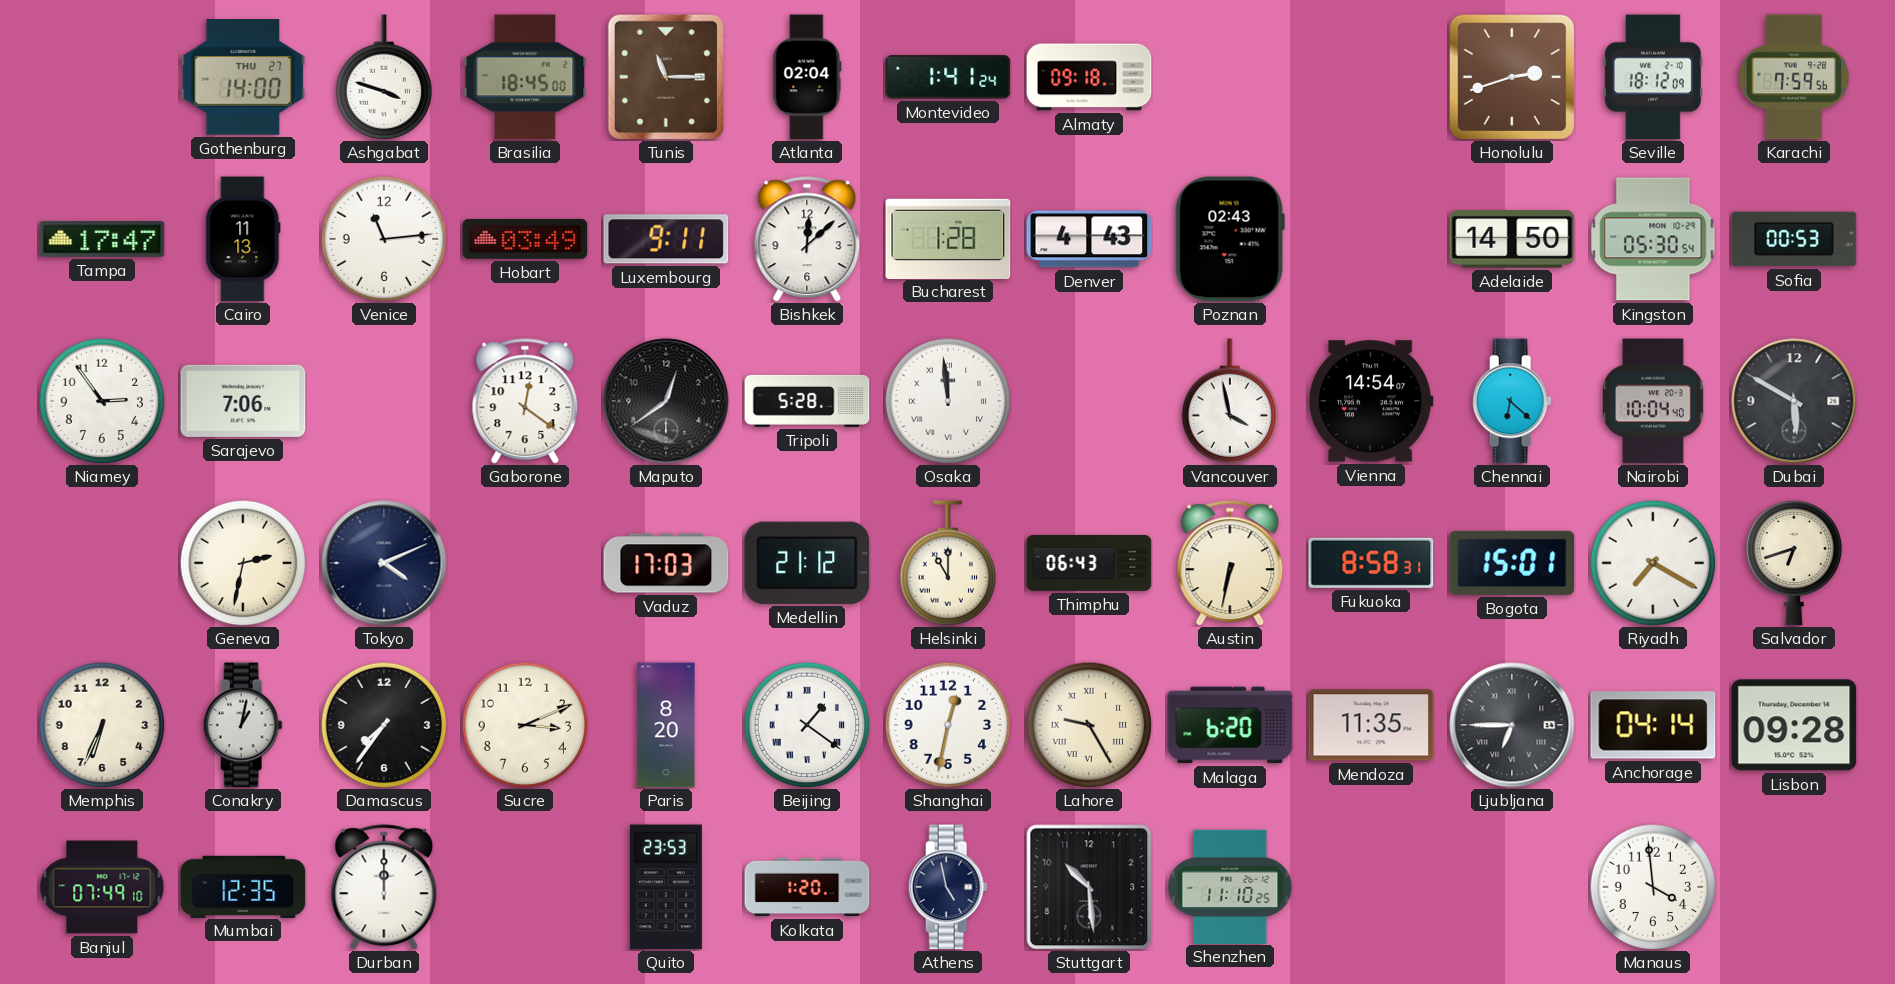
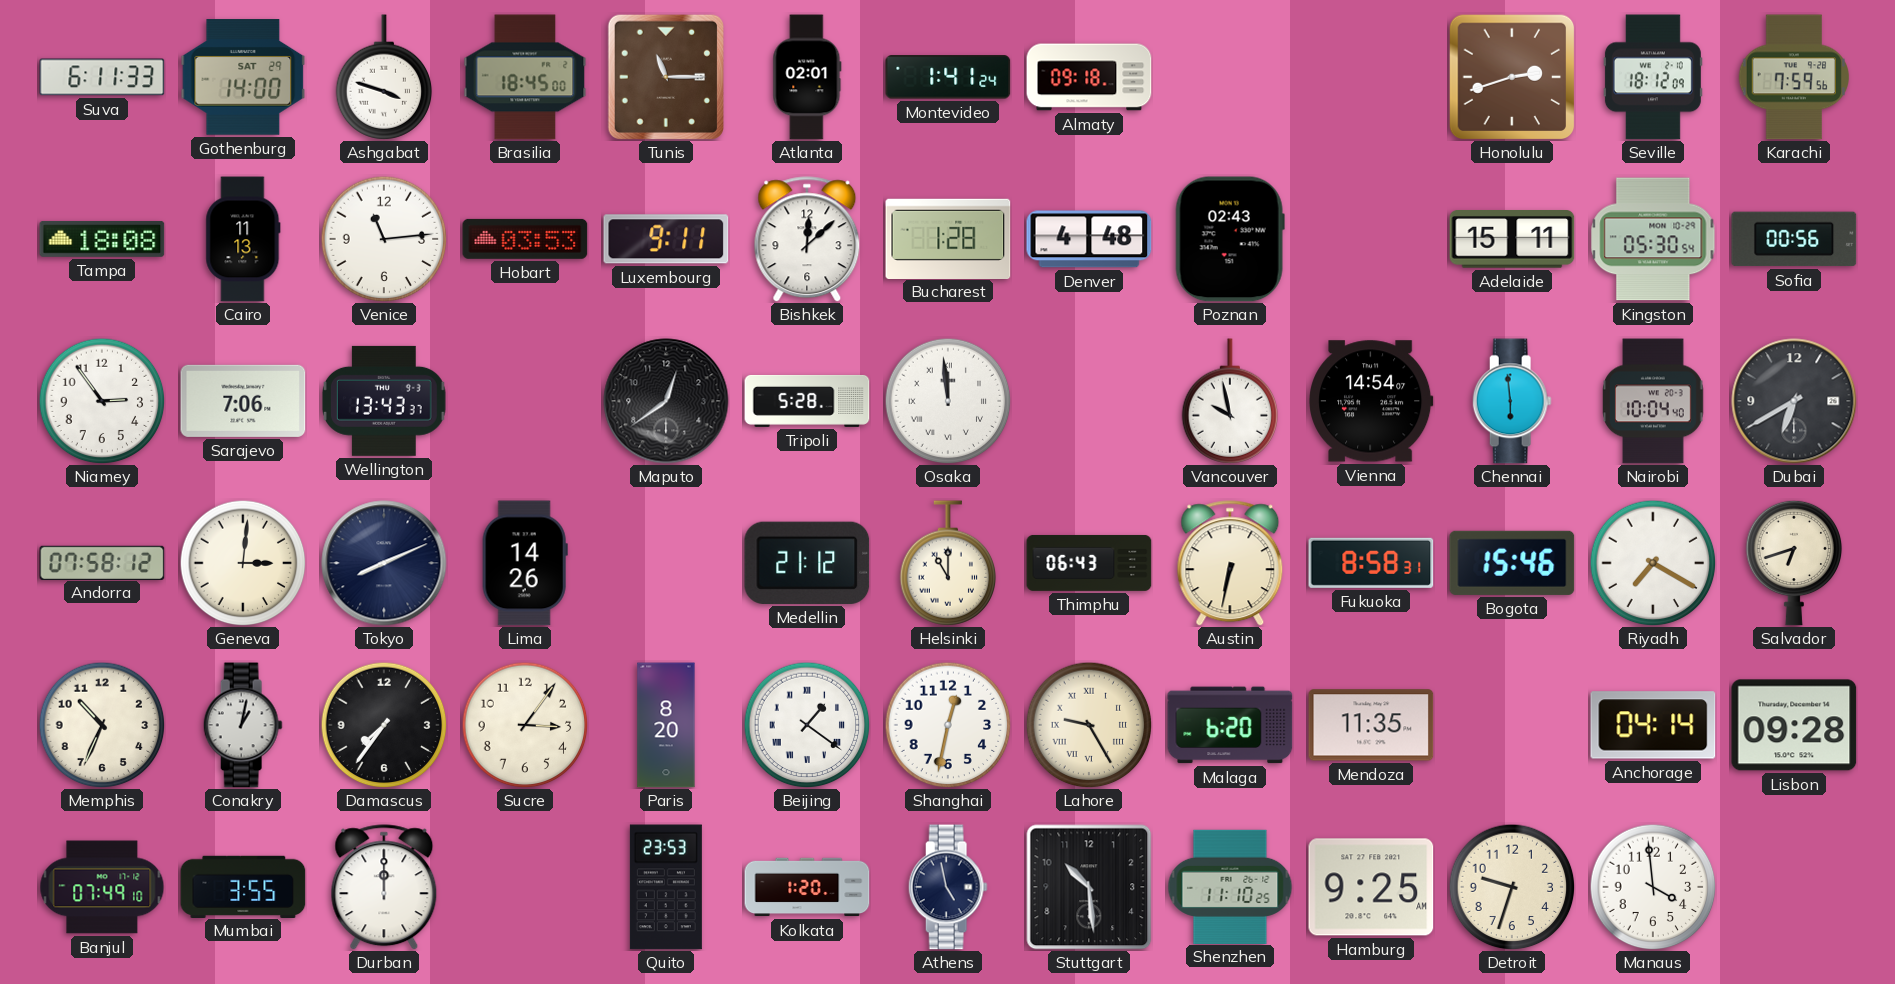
Suva: none -> 6:11
Gothenburg date: THU 27 -> SAT 29
Atlanta: 02:04 -> 02:01
Tampa: 17:47 -> 18:08
Hobart: 03:49 -> 03:53
Denver: 4:43 -> 4:48
Adelaide: 14:50 -> 15:11
Sofia: 00:53 -> 00:56
Wellington: none -> 13:43
Gaborone: 12:21 -> none
Vancouver: 3:58 -> 9:58
Chennai: 6:22 -> 5:59
Dubai: 5:50 -> 6:40
Andorra: none -> 07:58
Geneva: 2:32 -> 3:01
Tokyo: 4:11 -> 8:11
Lima: none -> 14:26
Vaduz: 17:03 -> none
Bogota: 15:01 -> 15:46
Memphis: 6:34 -> 10:34
Sucre: 3:11 -> 3:06
Ljubljana: 6:45 -> none
Mumbai: 12:35 -> 3:55
Hamburg: none -> 9:25
Detroit: none -> 9:33
